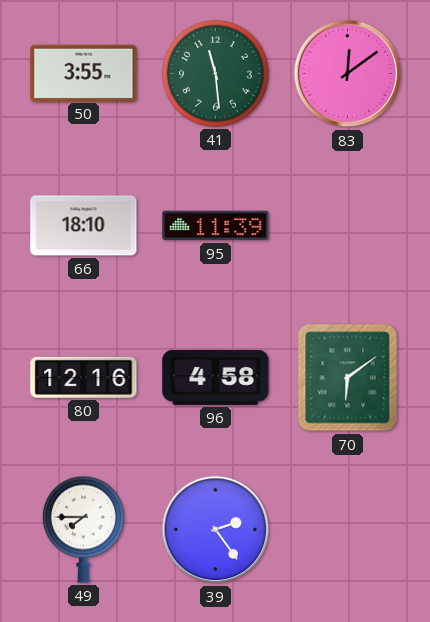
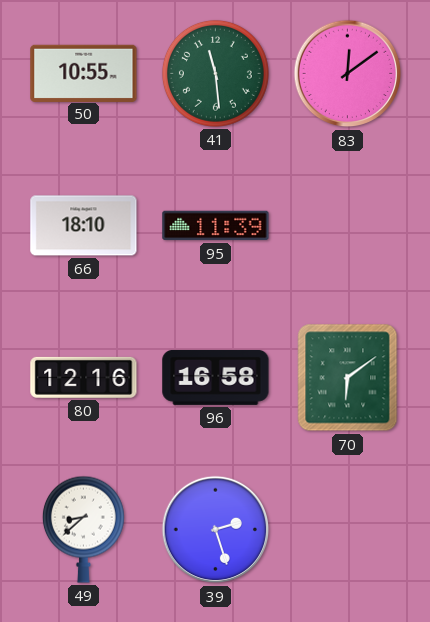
50: 3:55 -> 10:55
96: 4:58 -> 16:58
49: 7:45 -> 8:38
39: 2:24 -> 2:27
